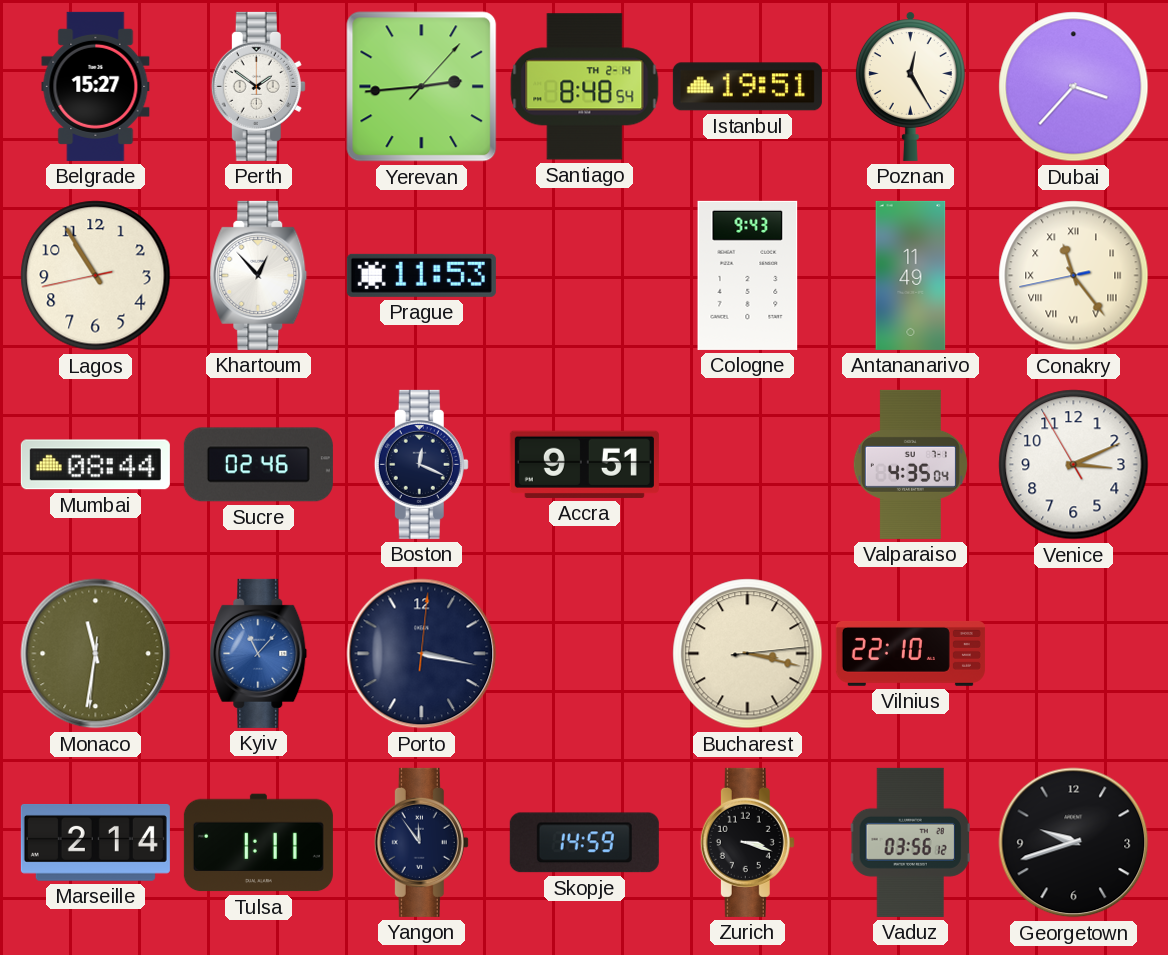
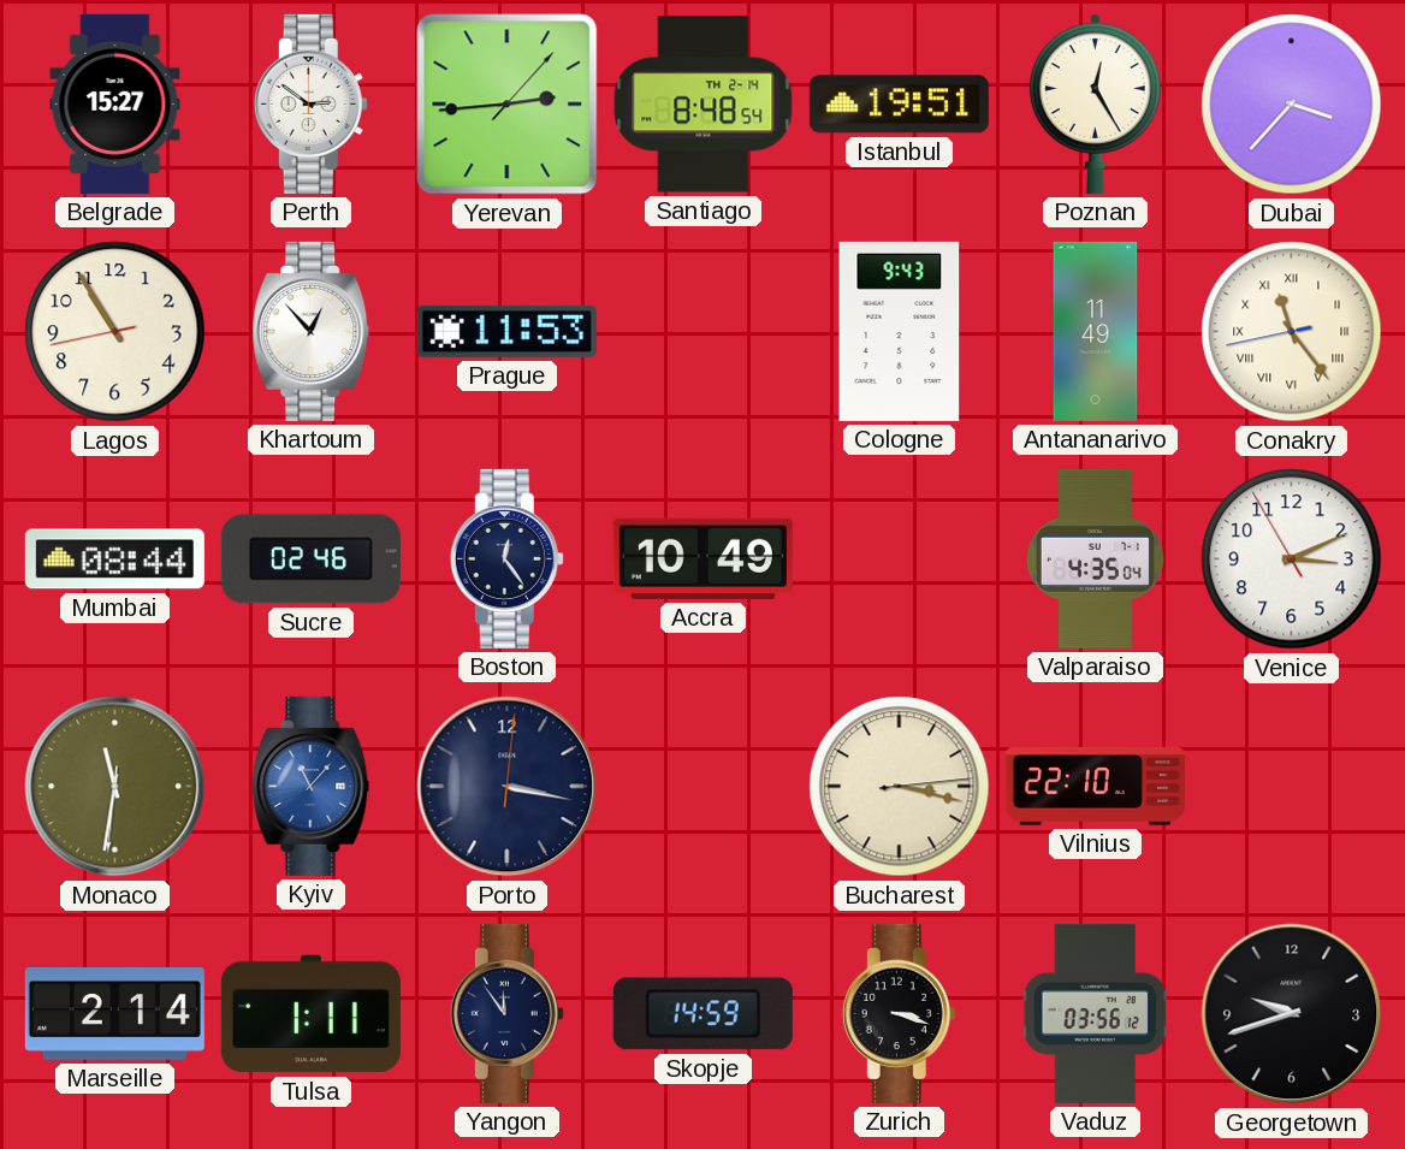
Perth: 1:51 -> 2:51
Boston: 12:19 -> 12:24
Accra: 9:51 -> 10:49
